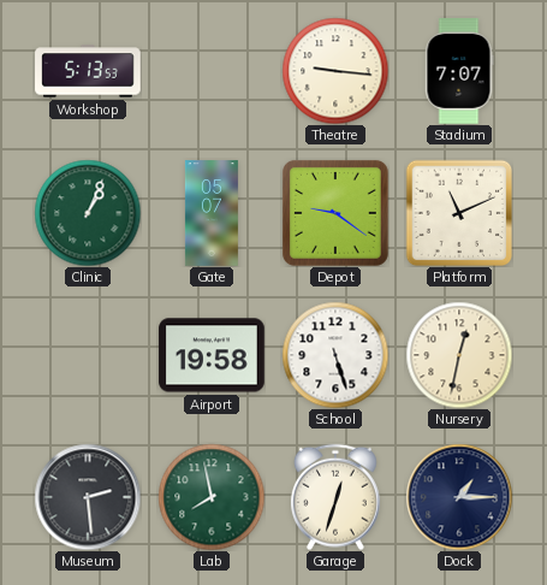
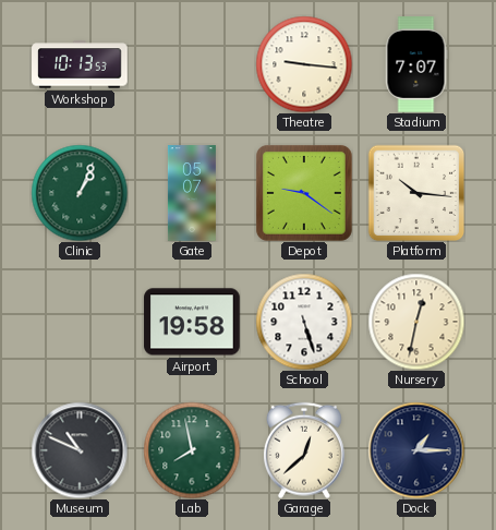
Workshop: 5:13 -> 10:13
Platform: 11:11 -> 10:16
Museum: 2:29 -> 10:49
Garage: 12:33 -> 12:38
